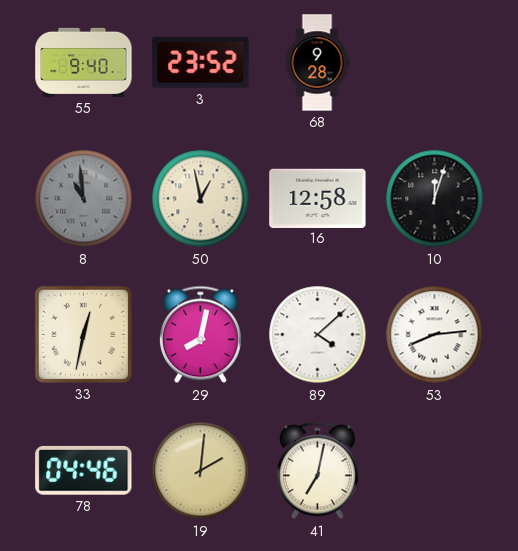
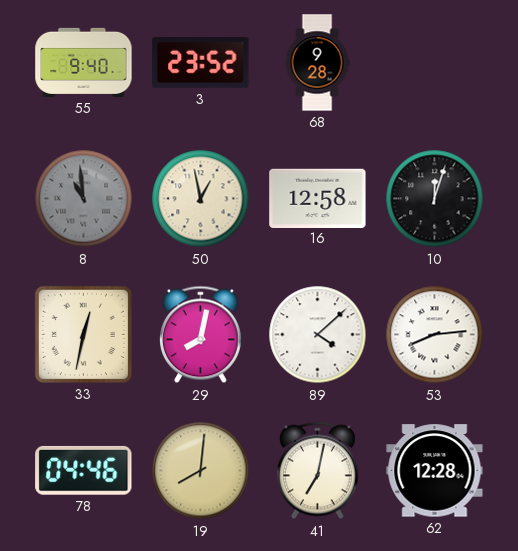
19: 2:01 -> 8:01
62: none -> 12:28
